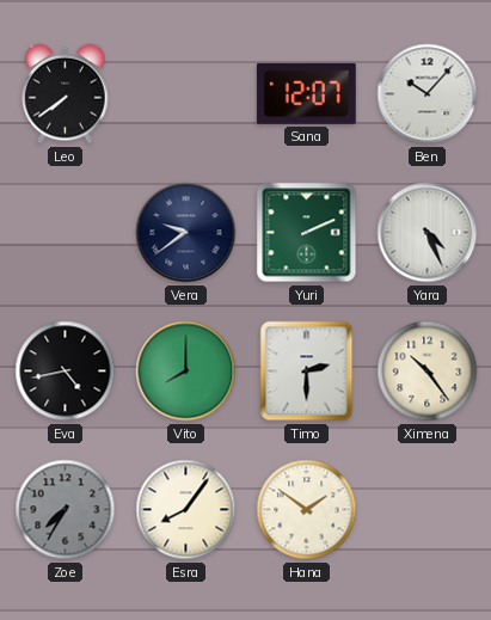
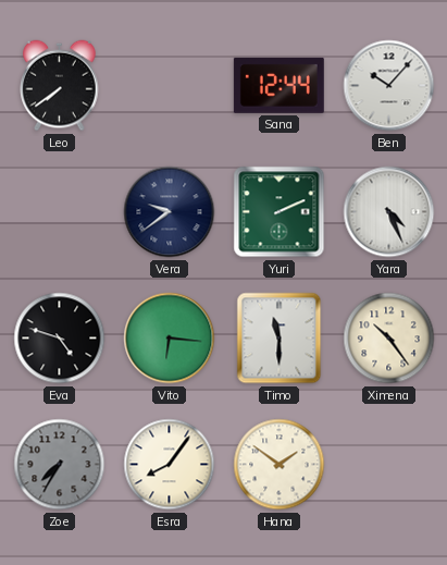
Sana: 12:07 -> 12:44
Eva: 4:43 -> 4:48
Vito: 8:00 -> 6:16
Timo: 2:30 -> 11:30
